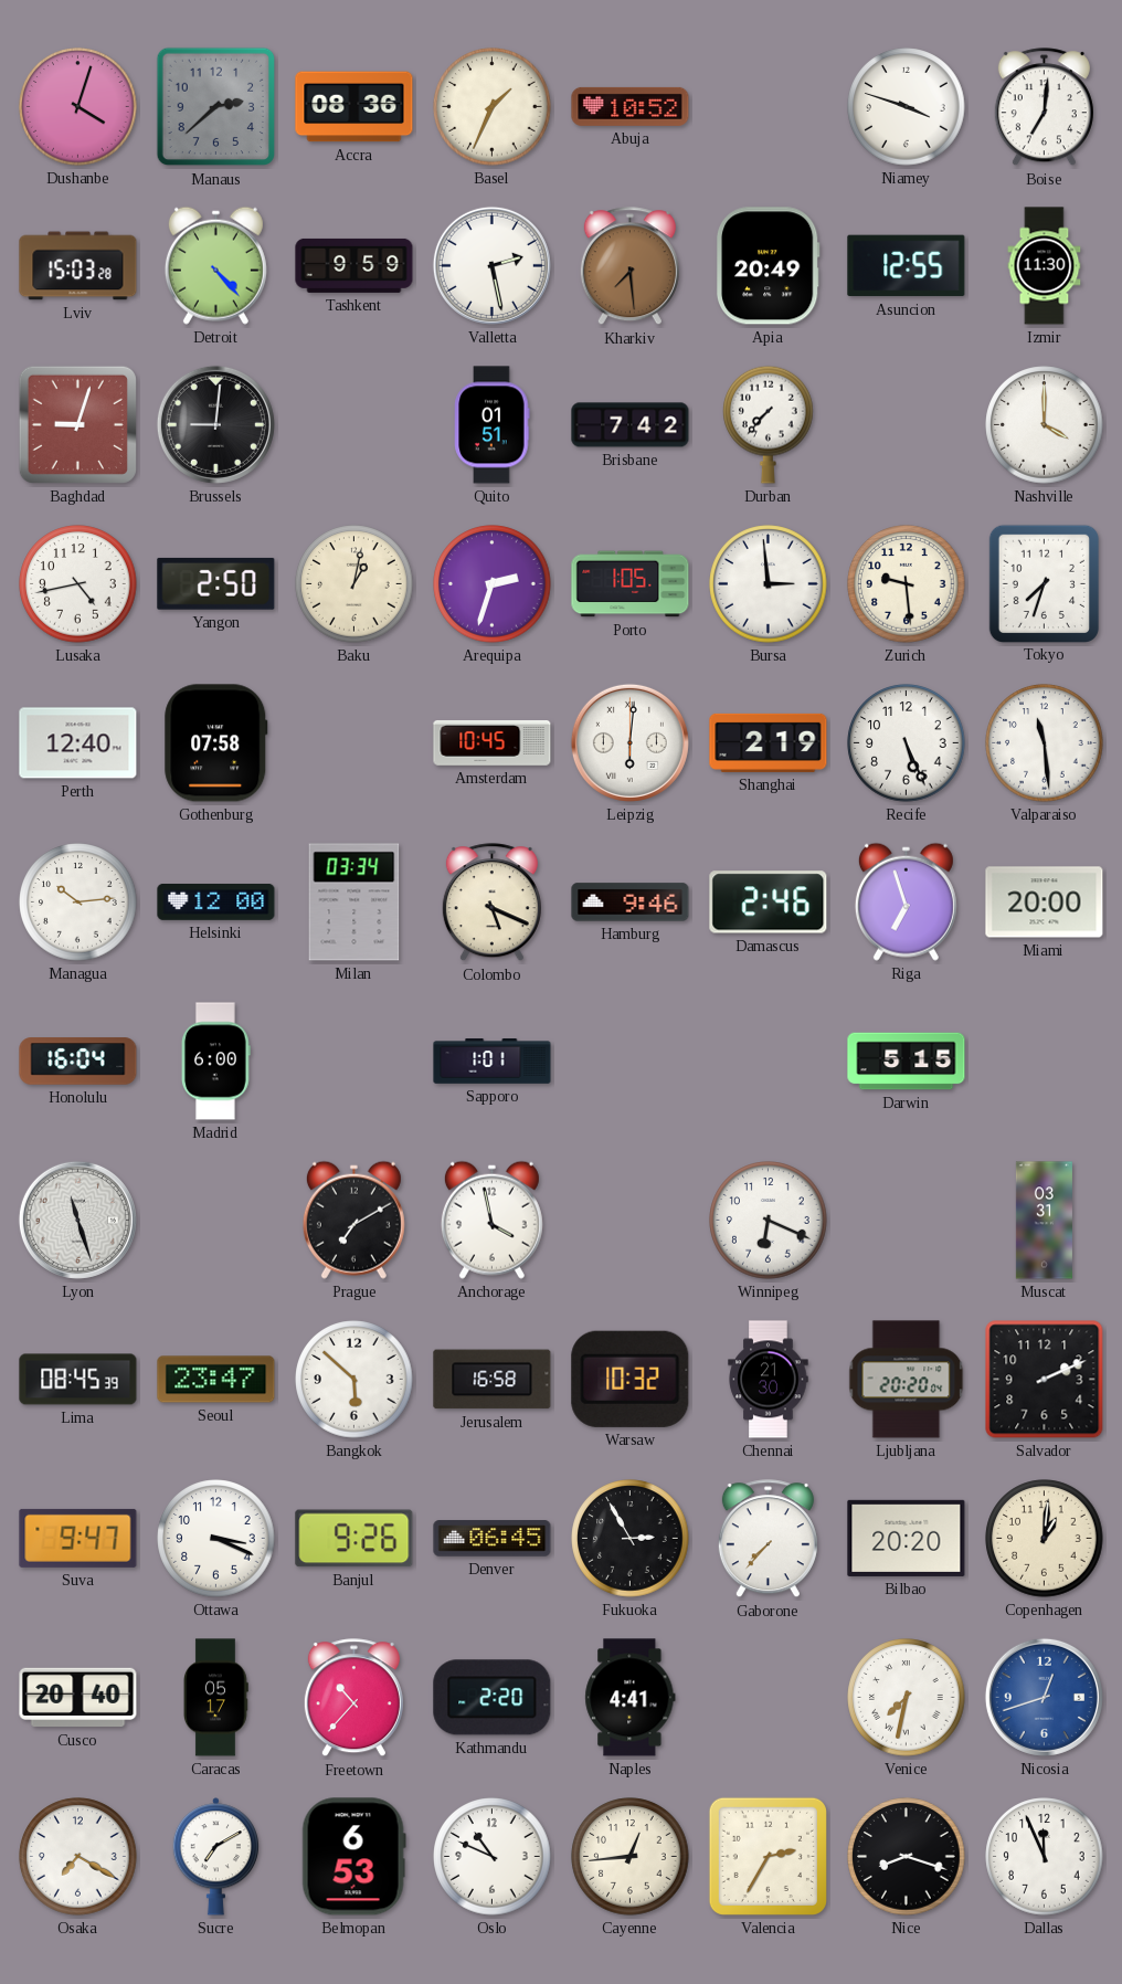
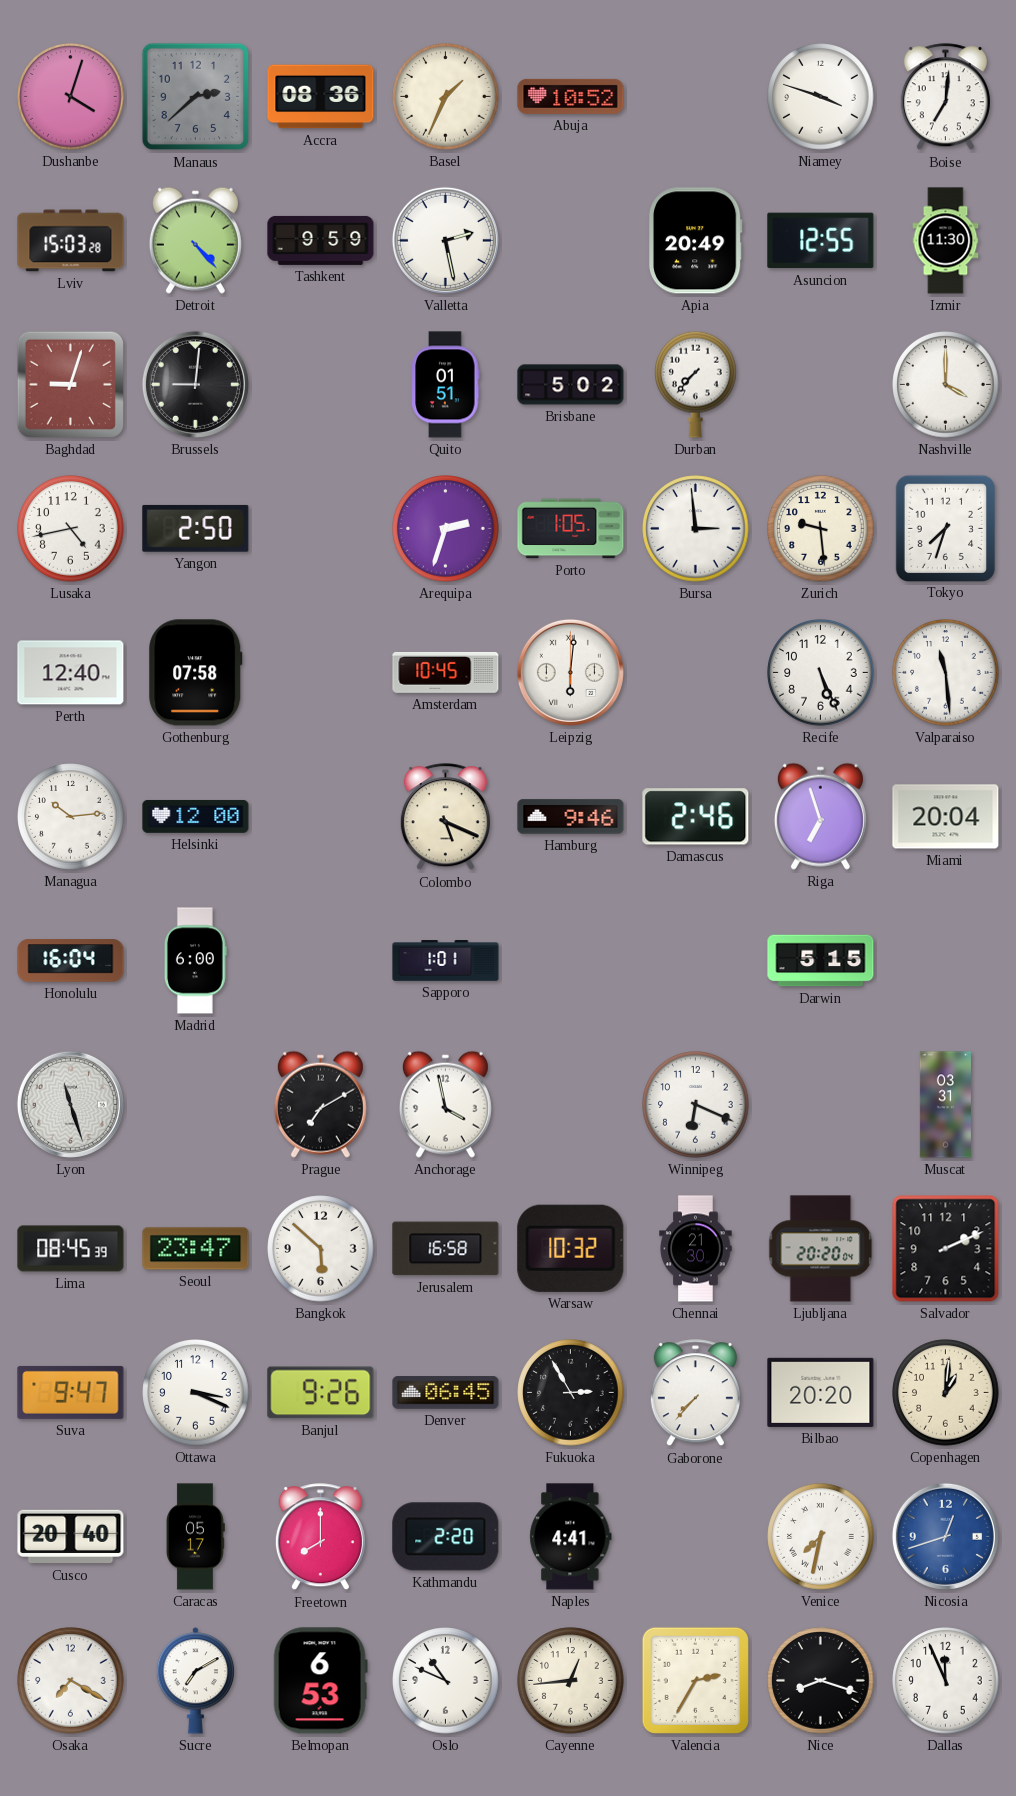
Kharkiv: 7:29 -> none
Brisbane: 7:42 -> 5:02
Baku: 1:02 -> none
Shanghai: 2:19 -> none
Milan: 03:34 -> none
Miami: 20:00 -> 20:04
Freetown: 10:37 -> 8:00
